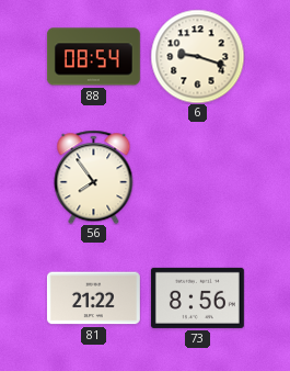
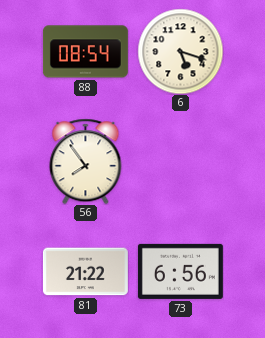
6: 9:18 -> 5:18
73: 8:56 -> 6:56
